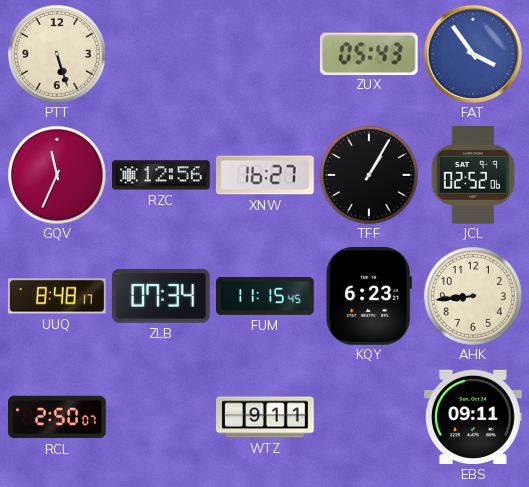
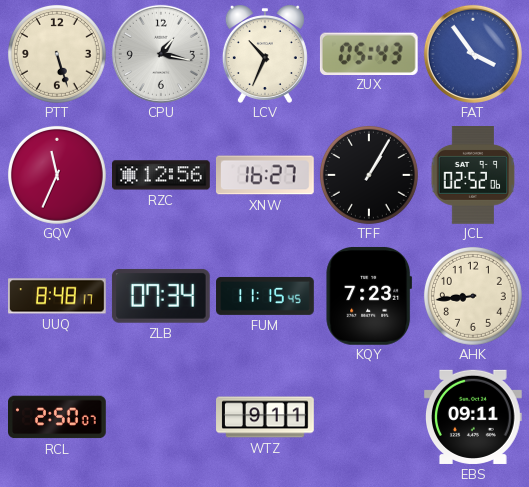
CPU: none -> 1:17
LCV: none -> 10:34
KQY: 6:23 -> 7:23
